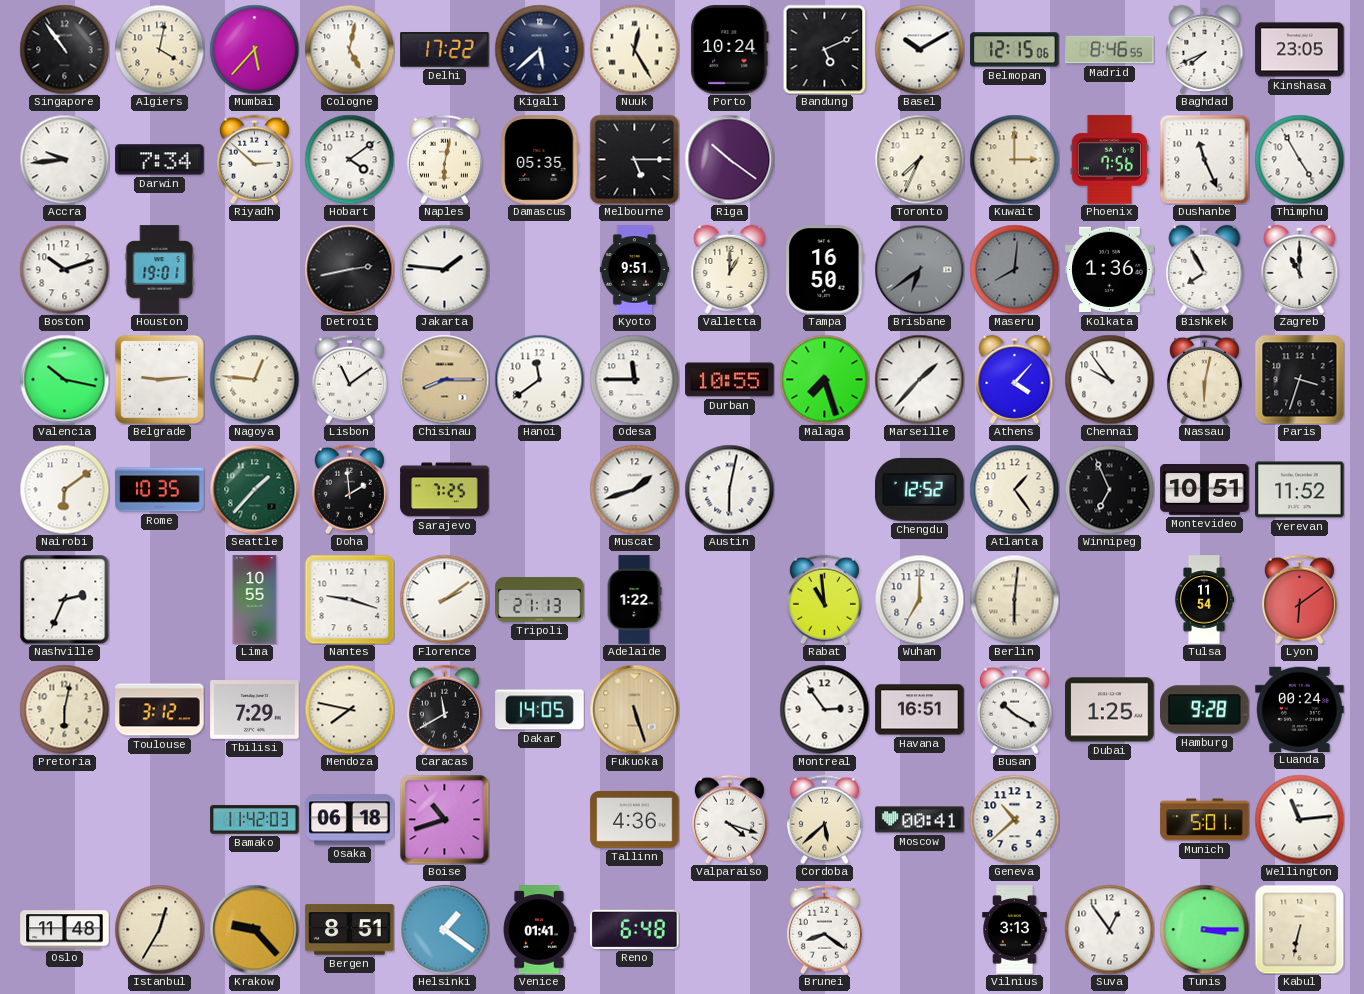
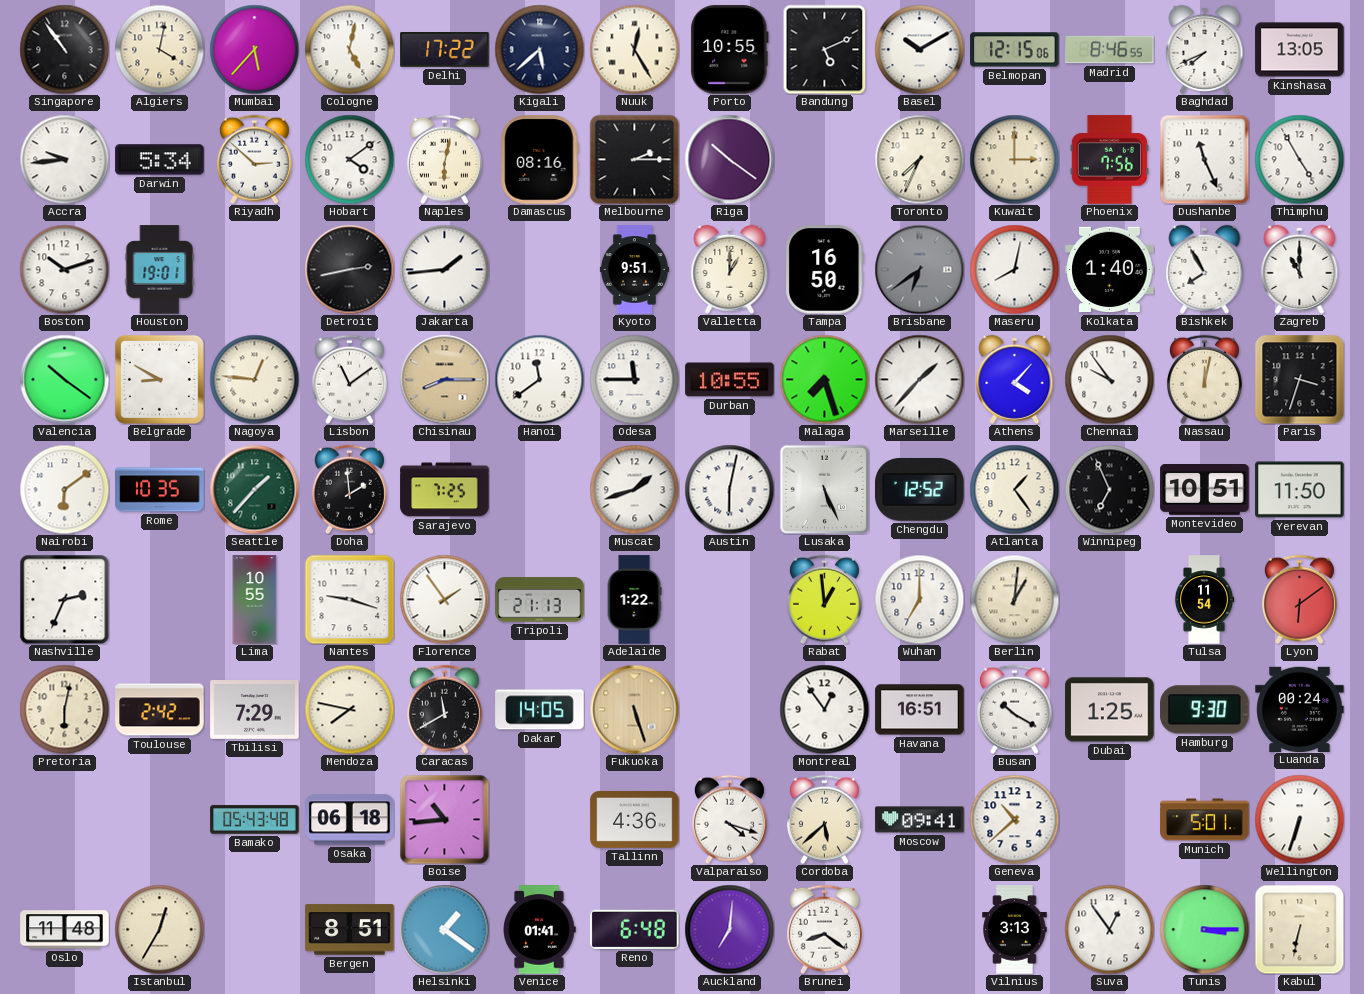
Porto: 10:24 -> 10:55
Kinshasa: 23:05 -> 13:05
Darwin: 7:34 -> 5:34
Damascus: 05:35 -> 08:16
Melbourne: 5:15 -> 2:15
Jakarta: 1:46 -> 1:44
Maseru: 8:01 -> 8:02
Maseru dial: grey -> white
Kolkata: 1:36 -> 1:40
Valencia: 10:17 -> 10:21
Belgrade: 9:14 -> 8:50
Nassau: 6:02 -> 12:02
Lusaka: none -> 5:26
Yerevan: 11:52 -> 11:50
Florence: 2:09 -> 1:54
Rabat: 10:59 -> 12:59
Berlin: 6:01 -> 1:01
Toulouse: 3:12 -> 2:42
Montreal: 2:54 -> 12:54
Hamburg: 9:28 -> 9:30
Bamako: 11:42 -> 05:43
Boise: 10:42 -> 10:44
Moscow: 00:41 -> 09:41
Wellington: 11:14 -> 6:33
Krakow: 9:23 -> none
Auckland: none -> 7:01
